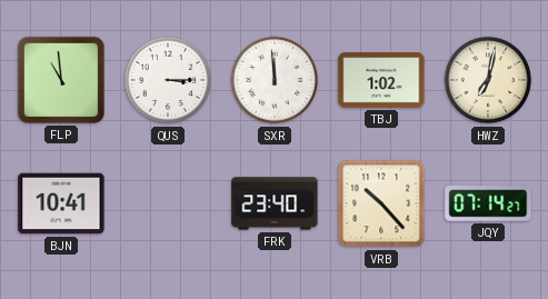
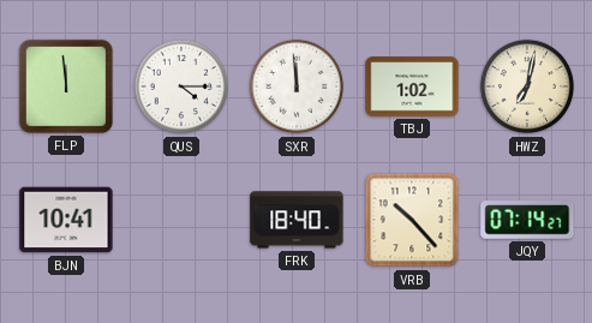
FLP: 10:59 -> 11:59
QUS: 3:15 -> 4:15
FRK: 23:40 -> 18:40
